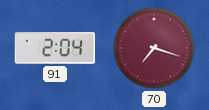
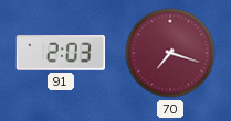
91: 2:04 -> 2:03
